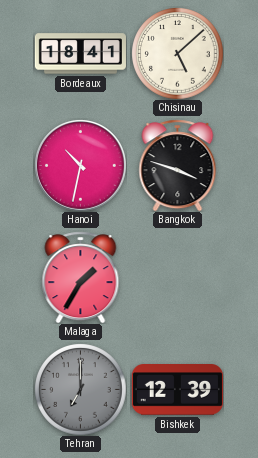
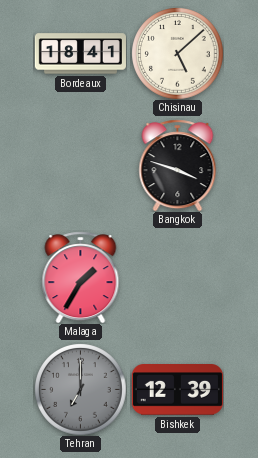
Hanoi: 10:32 -> none
